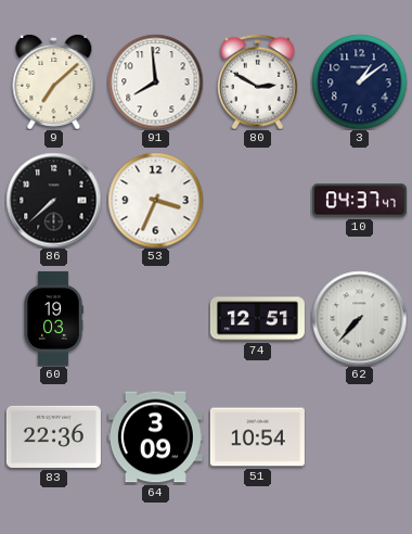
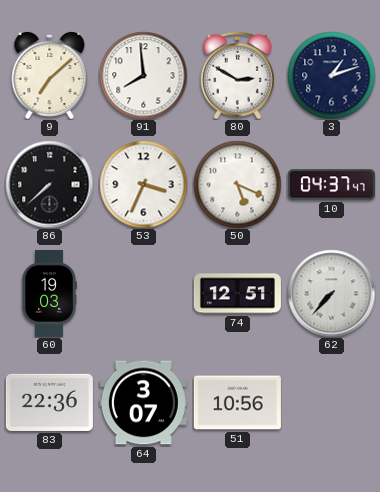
3: 1:09 -> 1:12
50: none -> 5:19
64: 3:09 -> 3:07
51: 10:54 -> 10:56
